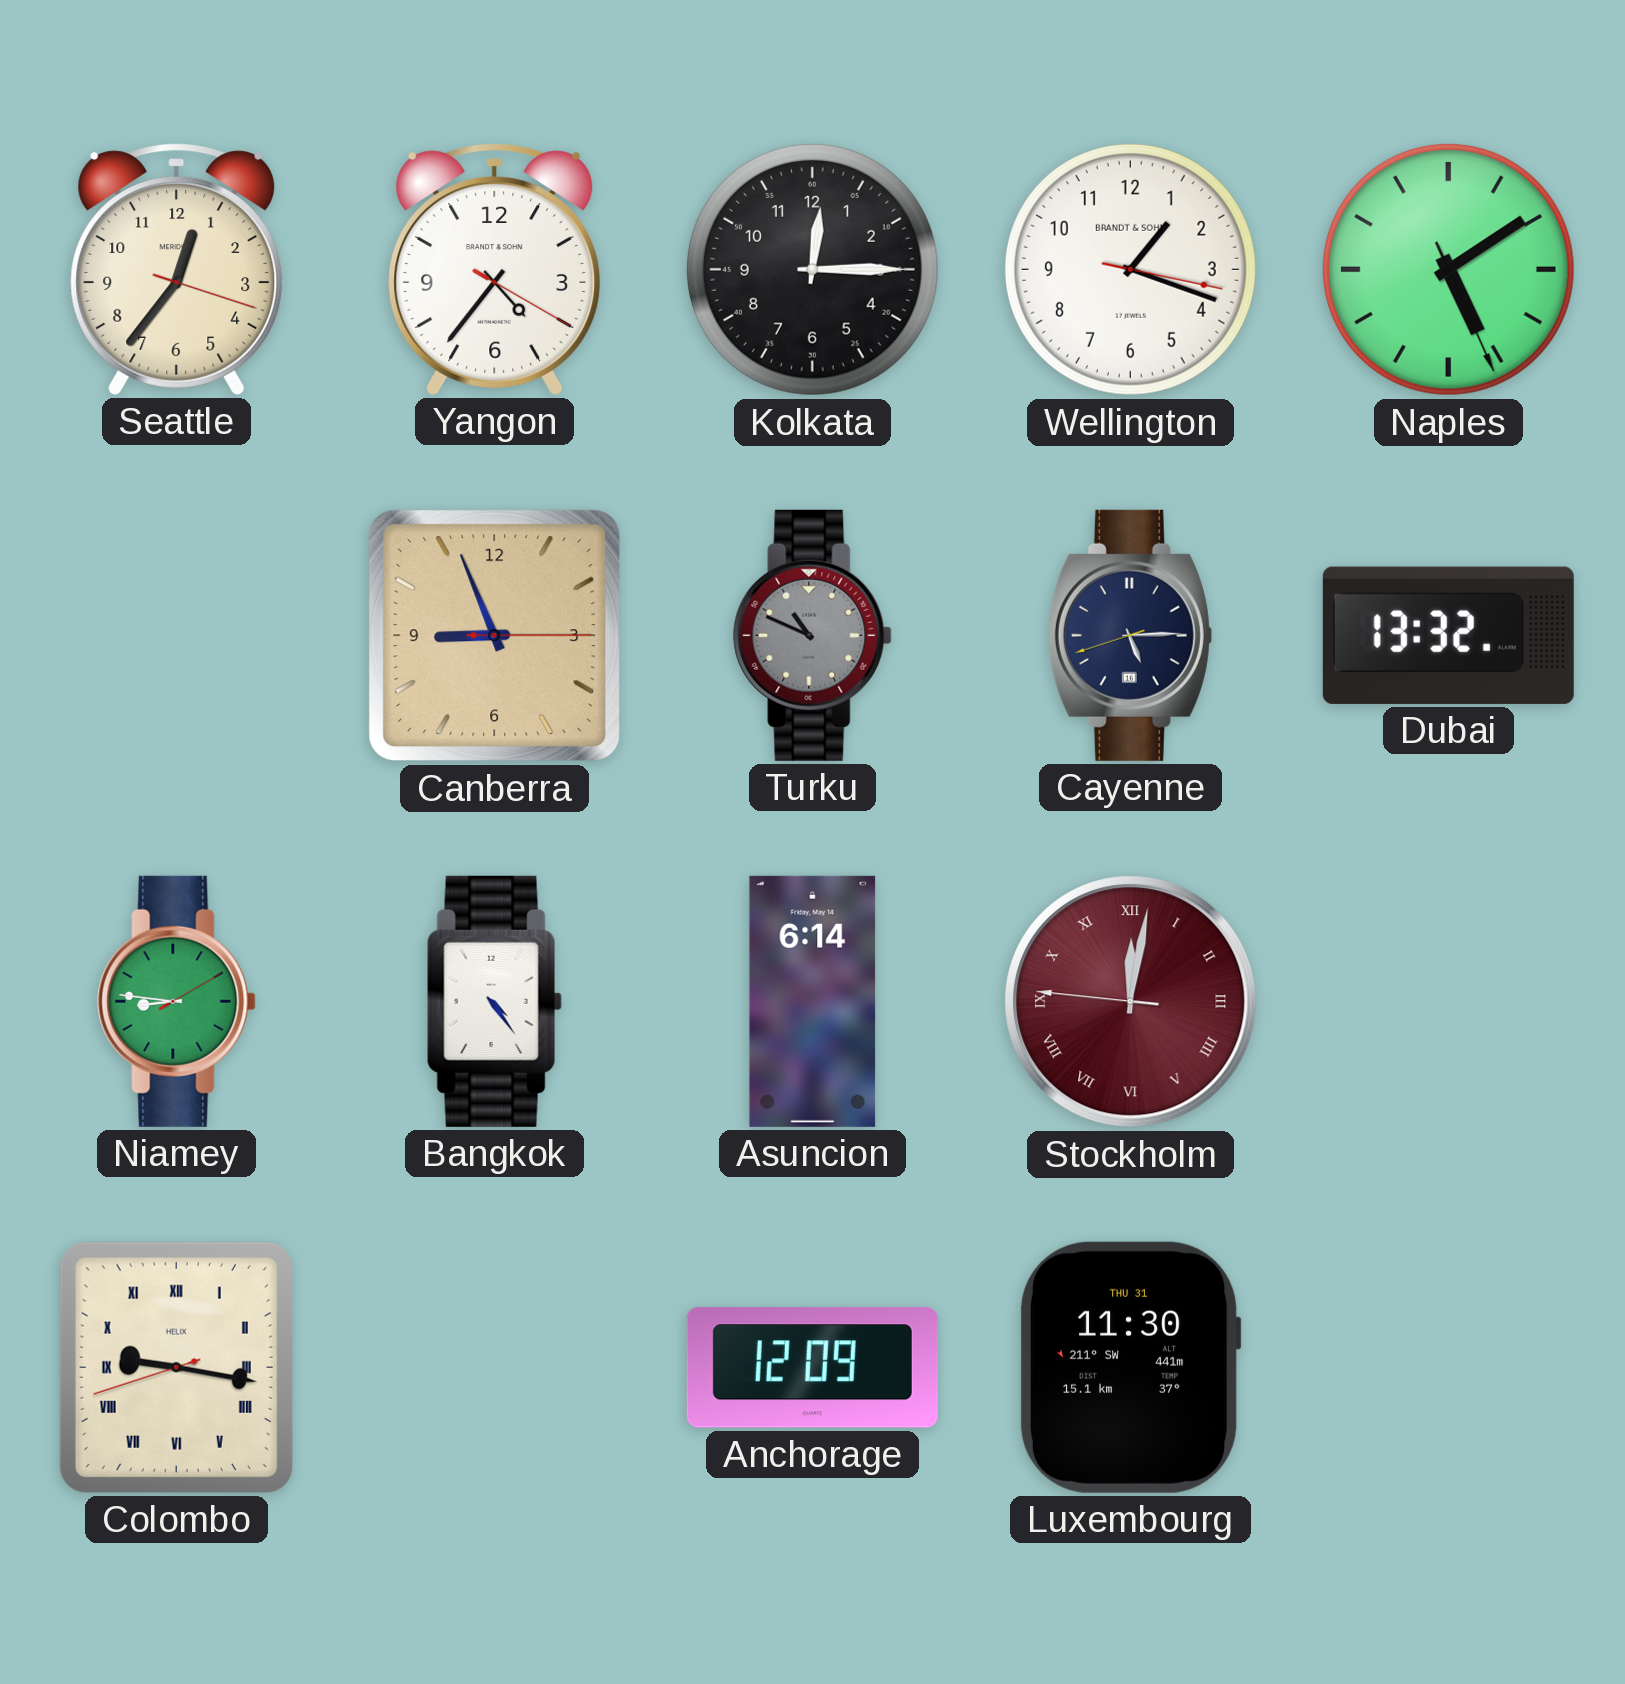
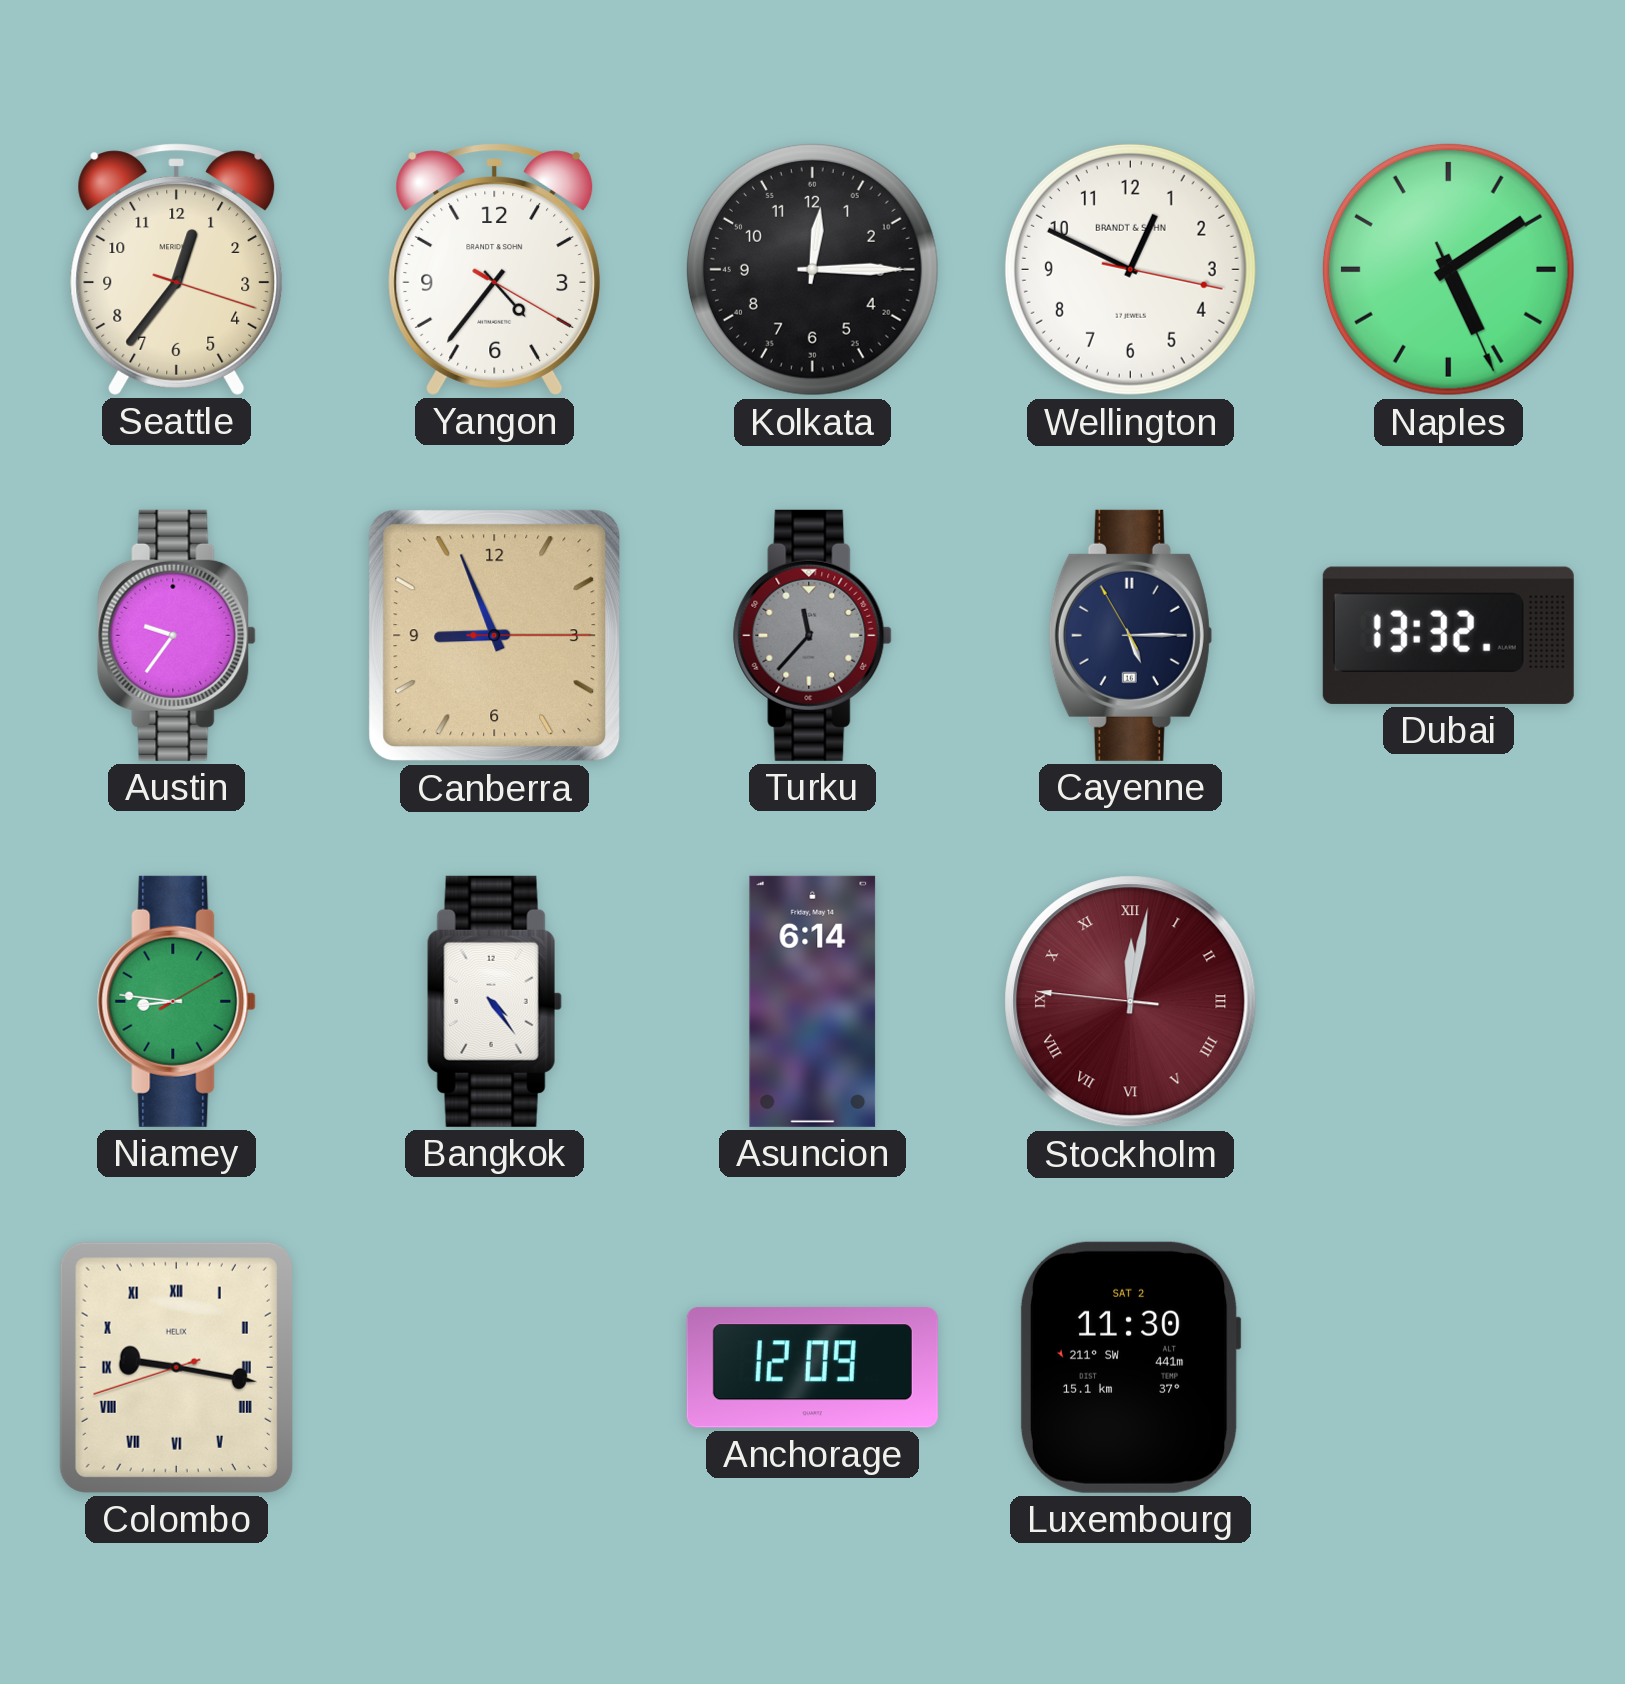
Wellington: 1:18 -> 12:49
Austin: none -> 9:36
Turku: 10:49 -> 11:37
Cayenne: 5:14:42 -> 5:14:55
Luxembourg date: THU 31 -> SAT 2
